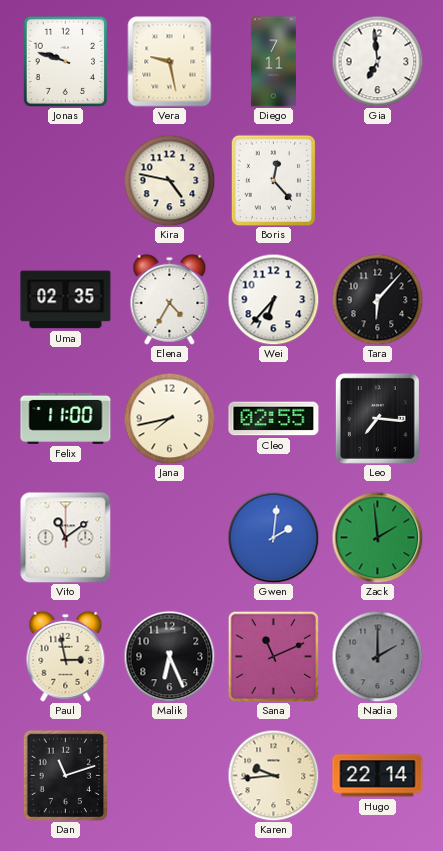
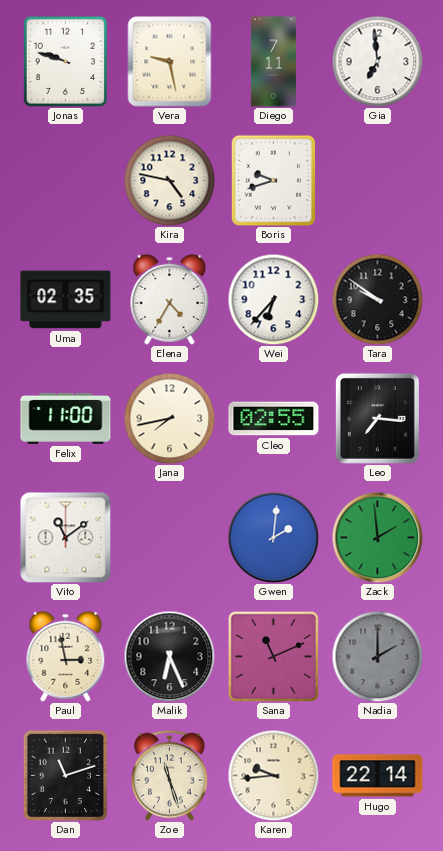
Boris: 12:23 -> 9:42
Tara: 6:07 -> 9:51
Zoe: none -> 11:27
